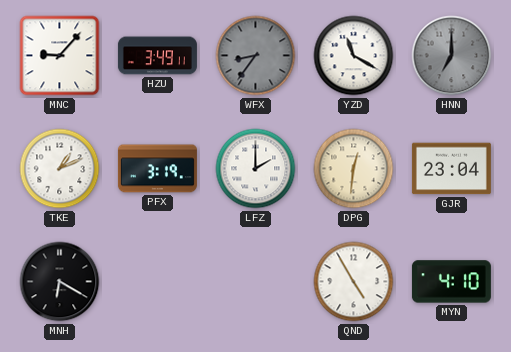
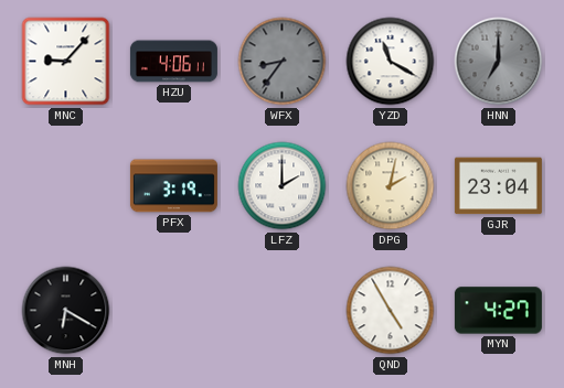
HZU: 3:49 -> 4:06
TKE: 1:11 -> none
DPG: 12:31 -> 2:02
MYN: 4:10 -> 4:27
